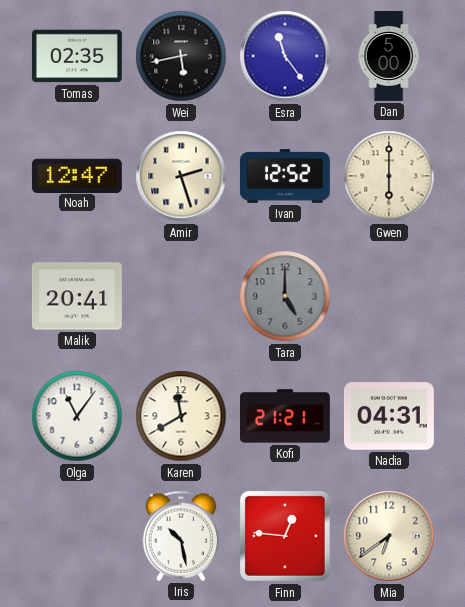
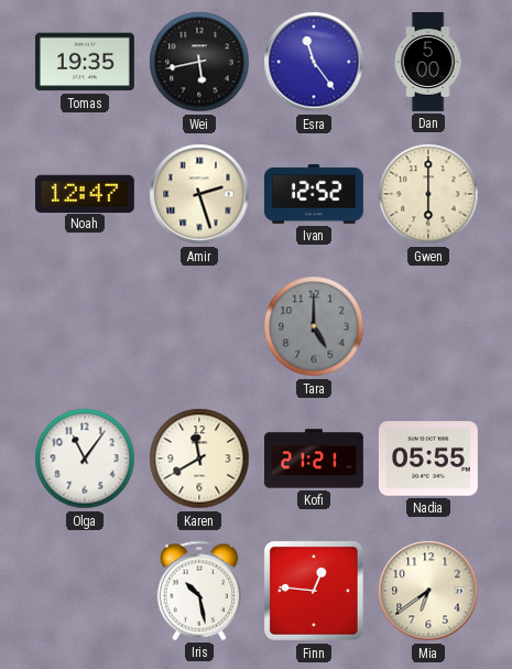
Tomas: 02:35 -> 19:35
Malik: 20:41 -> none
Nadia: 04:31 -> 05:55
